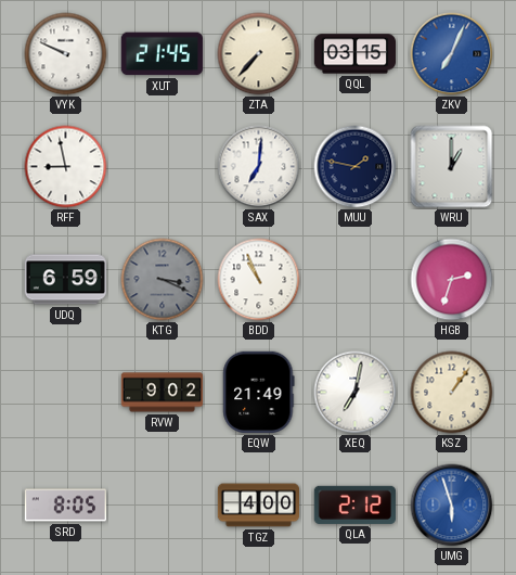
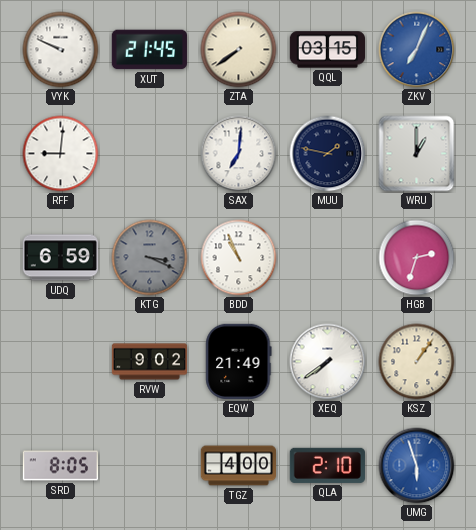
ZTA: 7:37 -> 7:39
RFF: 8:58 -> 9:01
XEQ: 7:02 -> 7:39
QLA: 2:12 -> 2:10
